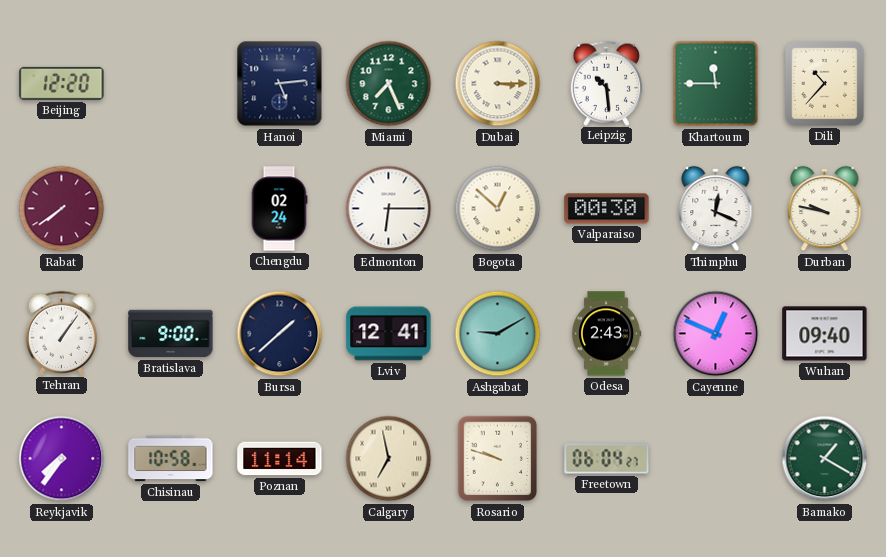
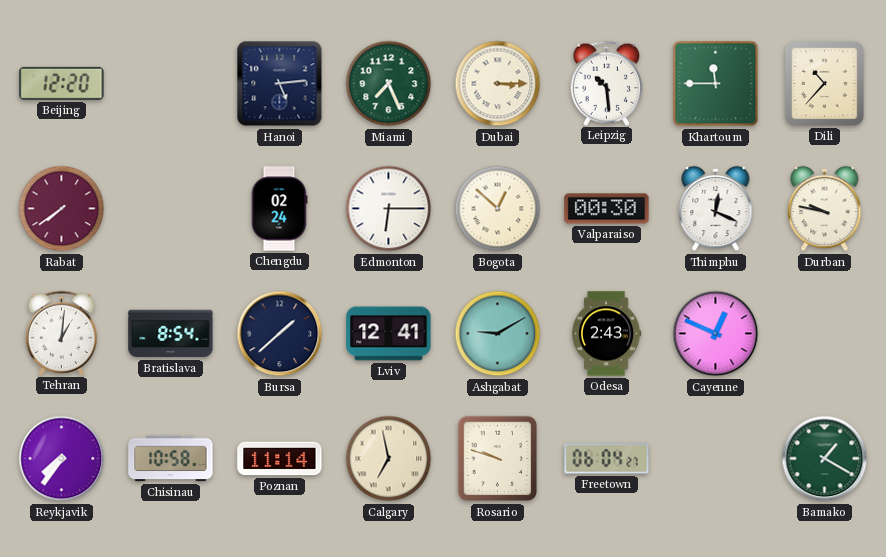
Tehran: 1:06 -> 1:01
Bratislava: 9:00 -> 8:54
Wuhan: 09:40 -> none
